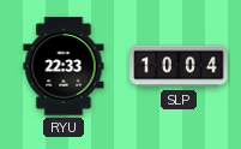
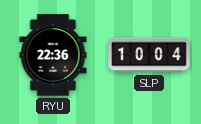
RYU: 22:33 -> 22:36
